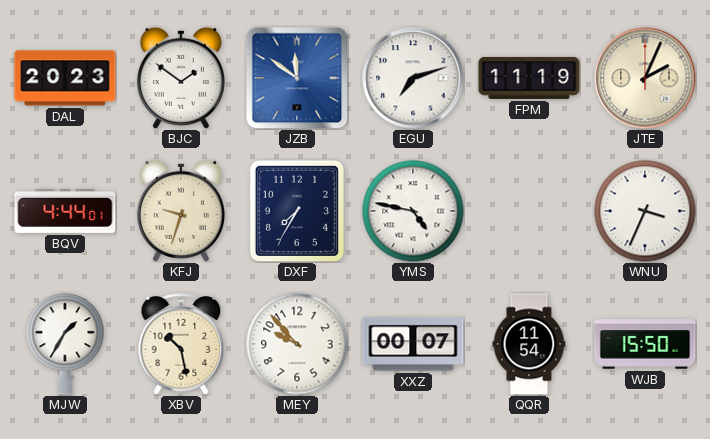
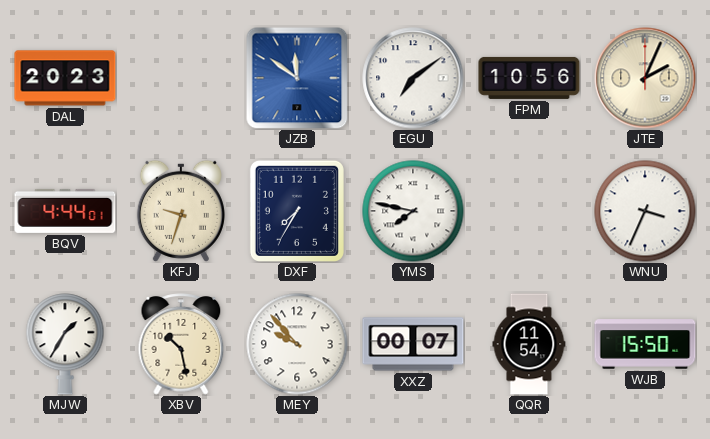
BJC: 1:51 -> none
EGU: 7:12 -> 7:09
FPM: 11:19 -> 10:56
YMS: 4:47 -> 7:47
